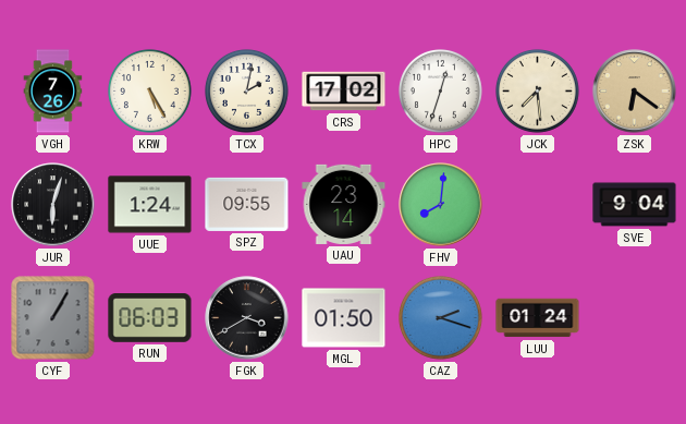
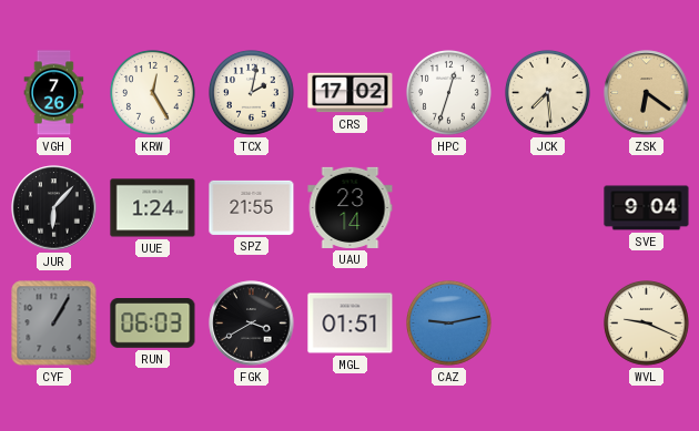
KRW: 5:25 -> 12:25
JUR: 6:03 -> 6:07
SPZ: 09:55 -> 21:55
FHV: 8:01 -> none
MGL: 01:50 -> 01:51
CAZ: 2:18 -> 9:13
LUU: 01:24 -> none
WVL: none -> 9:19
